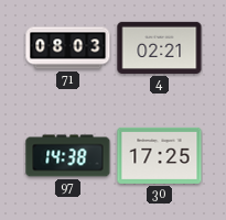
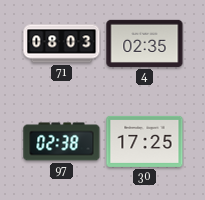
4: 02:21 -> 02:35
97: 14:38 -> 02:38
